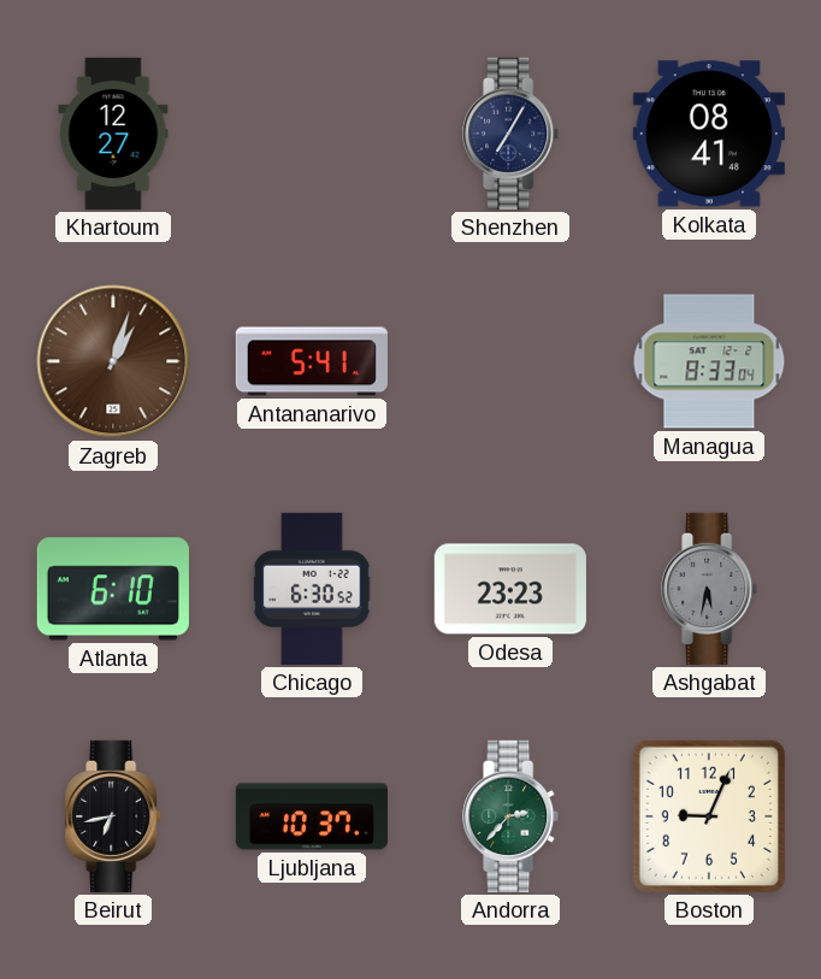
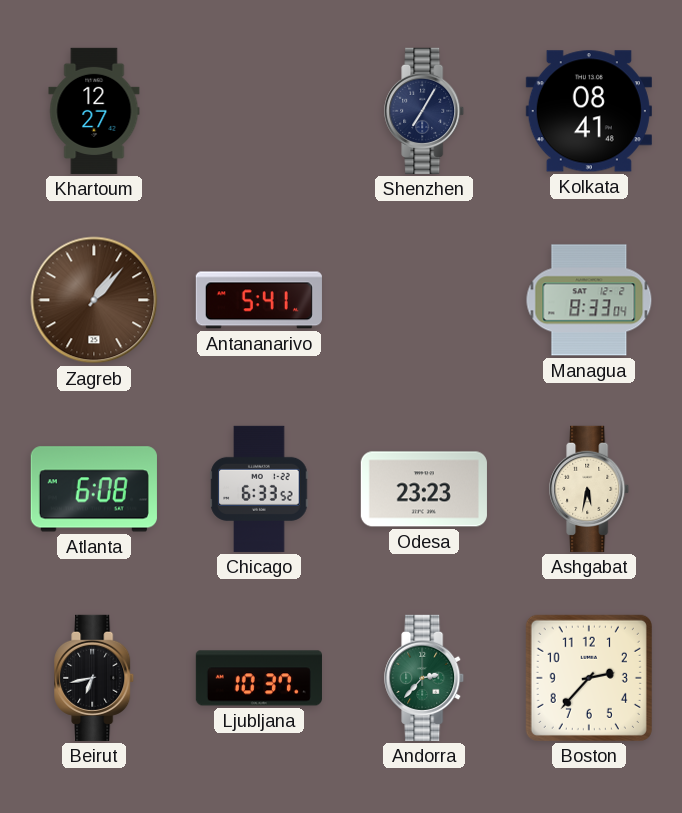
Zagreb: 1:03 -> 1:07
Atlanta: 6:10 -> 6:08
Chicago: 6:30 -> 6:33
Ashgabat dial: grey -> cream
Boston: 9:04 -> 2:37
